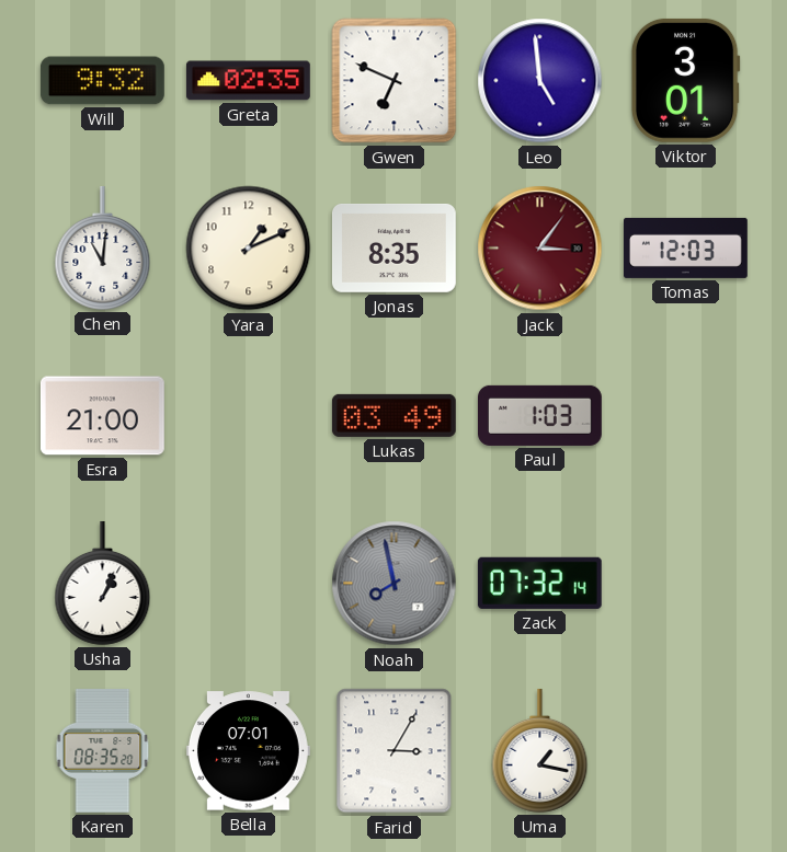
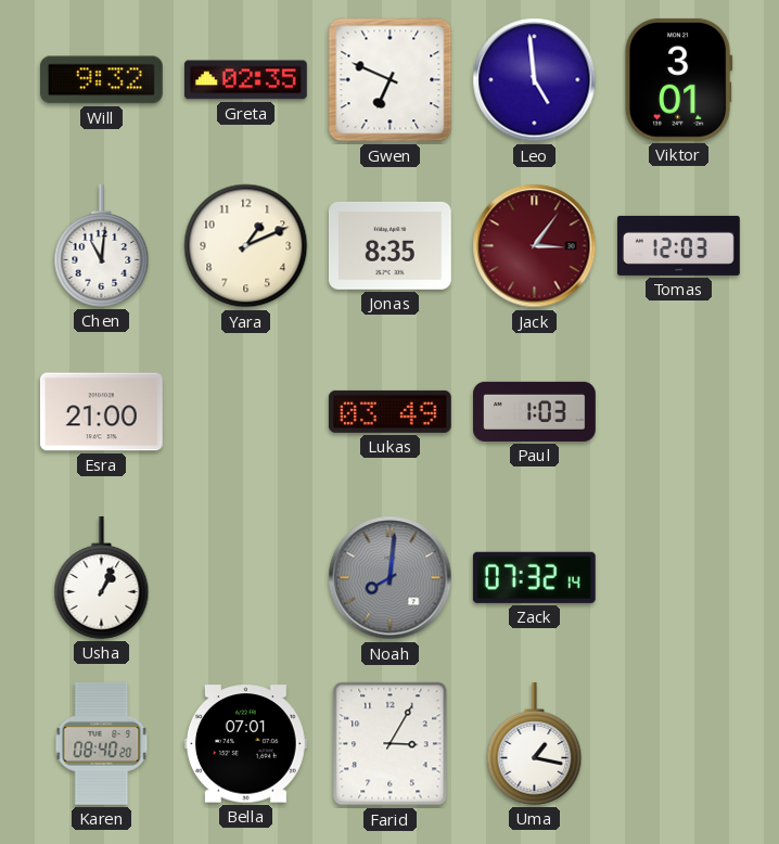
Noah: 7:58 -> 8:01
Karen: 08:35 -> 08:40
